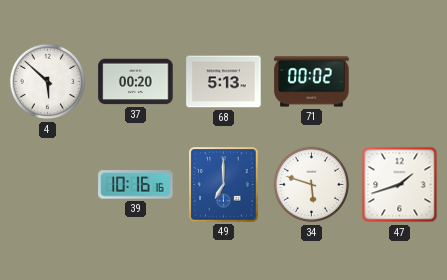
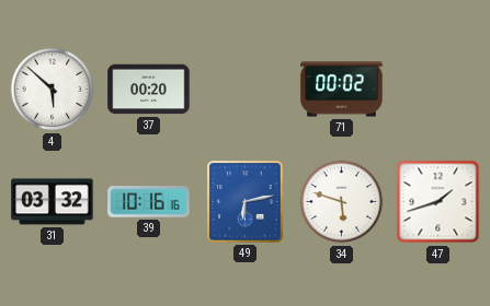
68: 5:13 -> none
31: none -> 03:32
49: 7:00 -> 6:13
